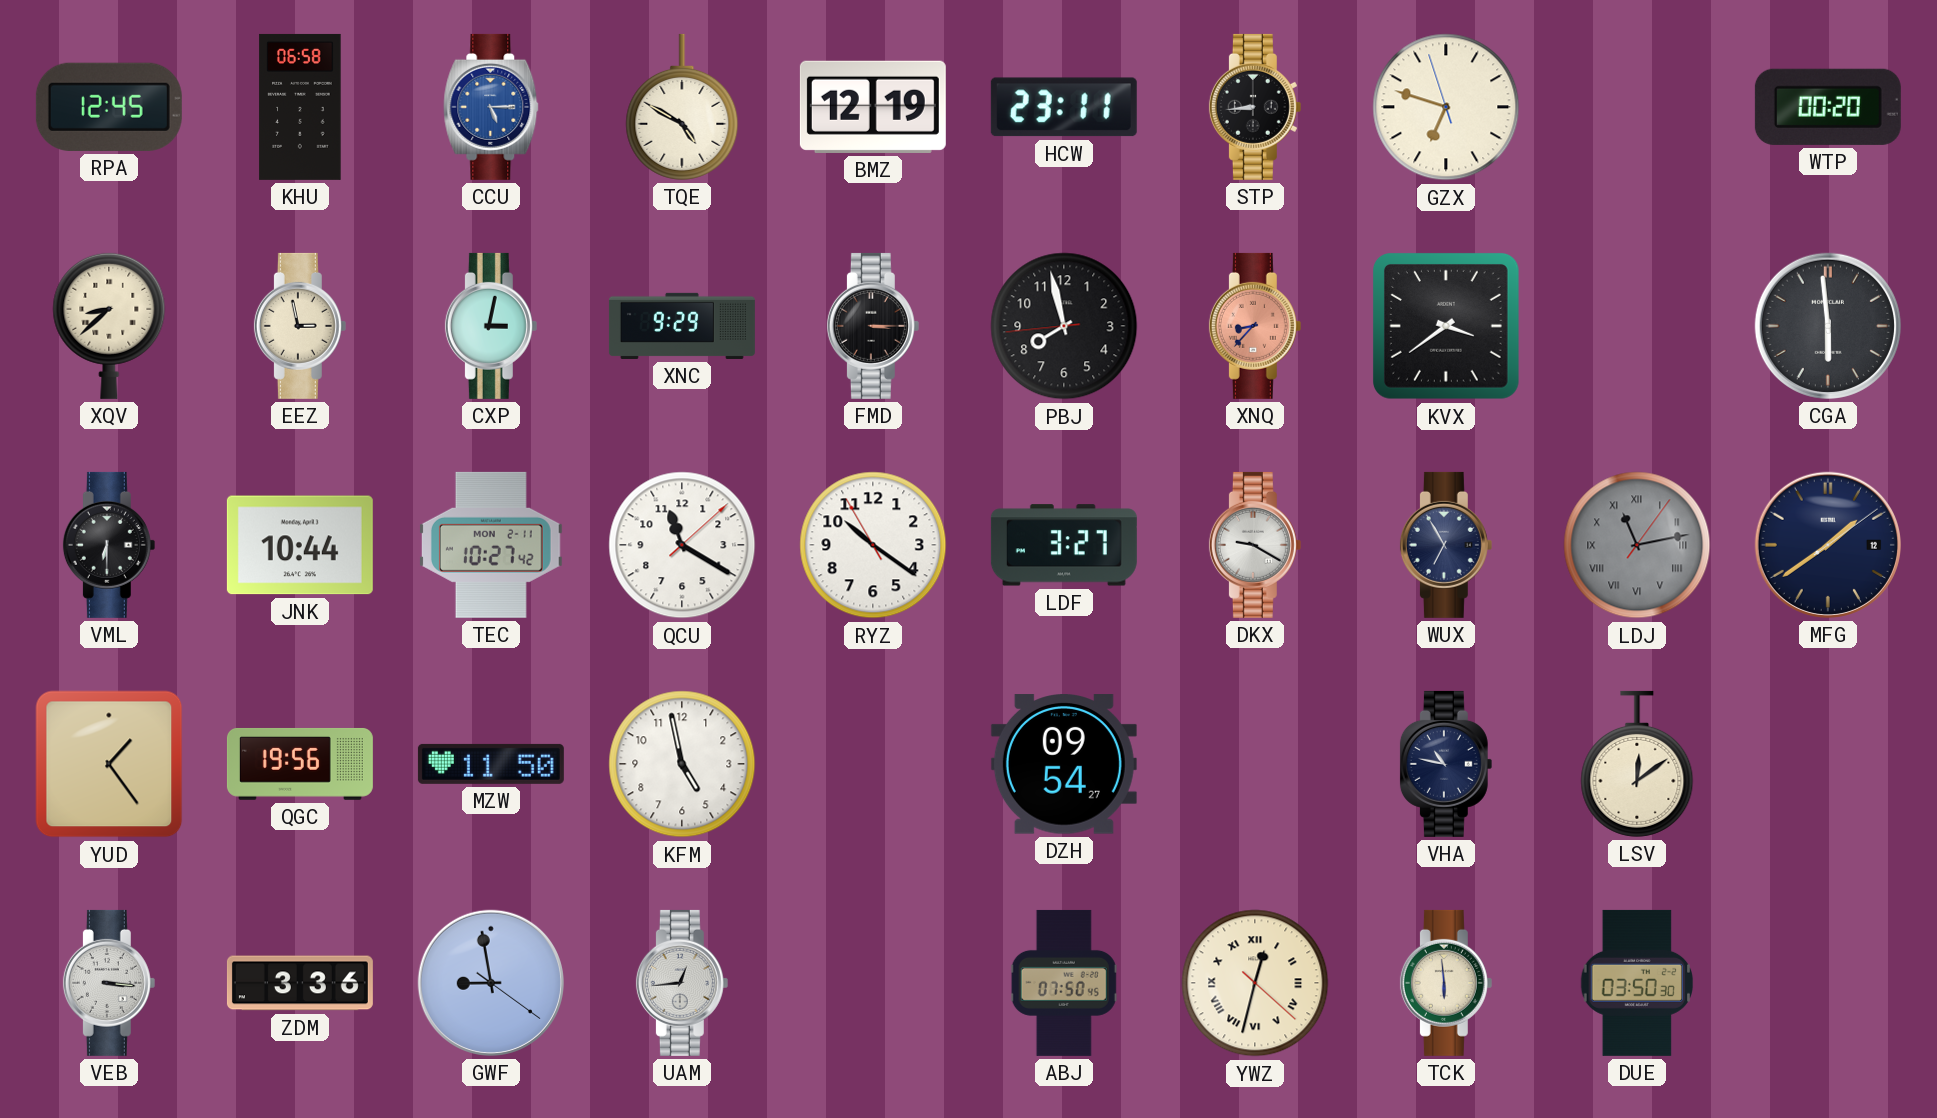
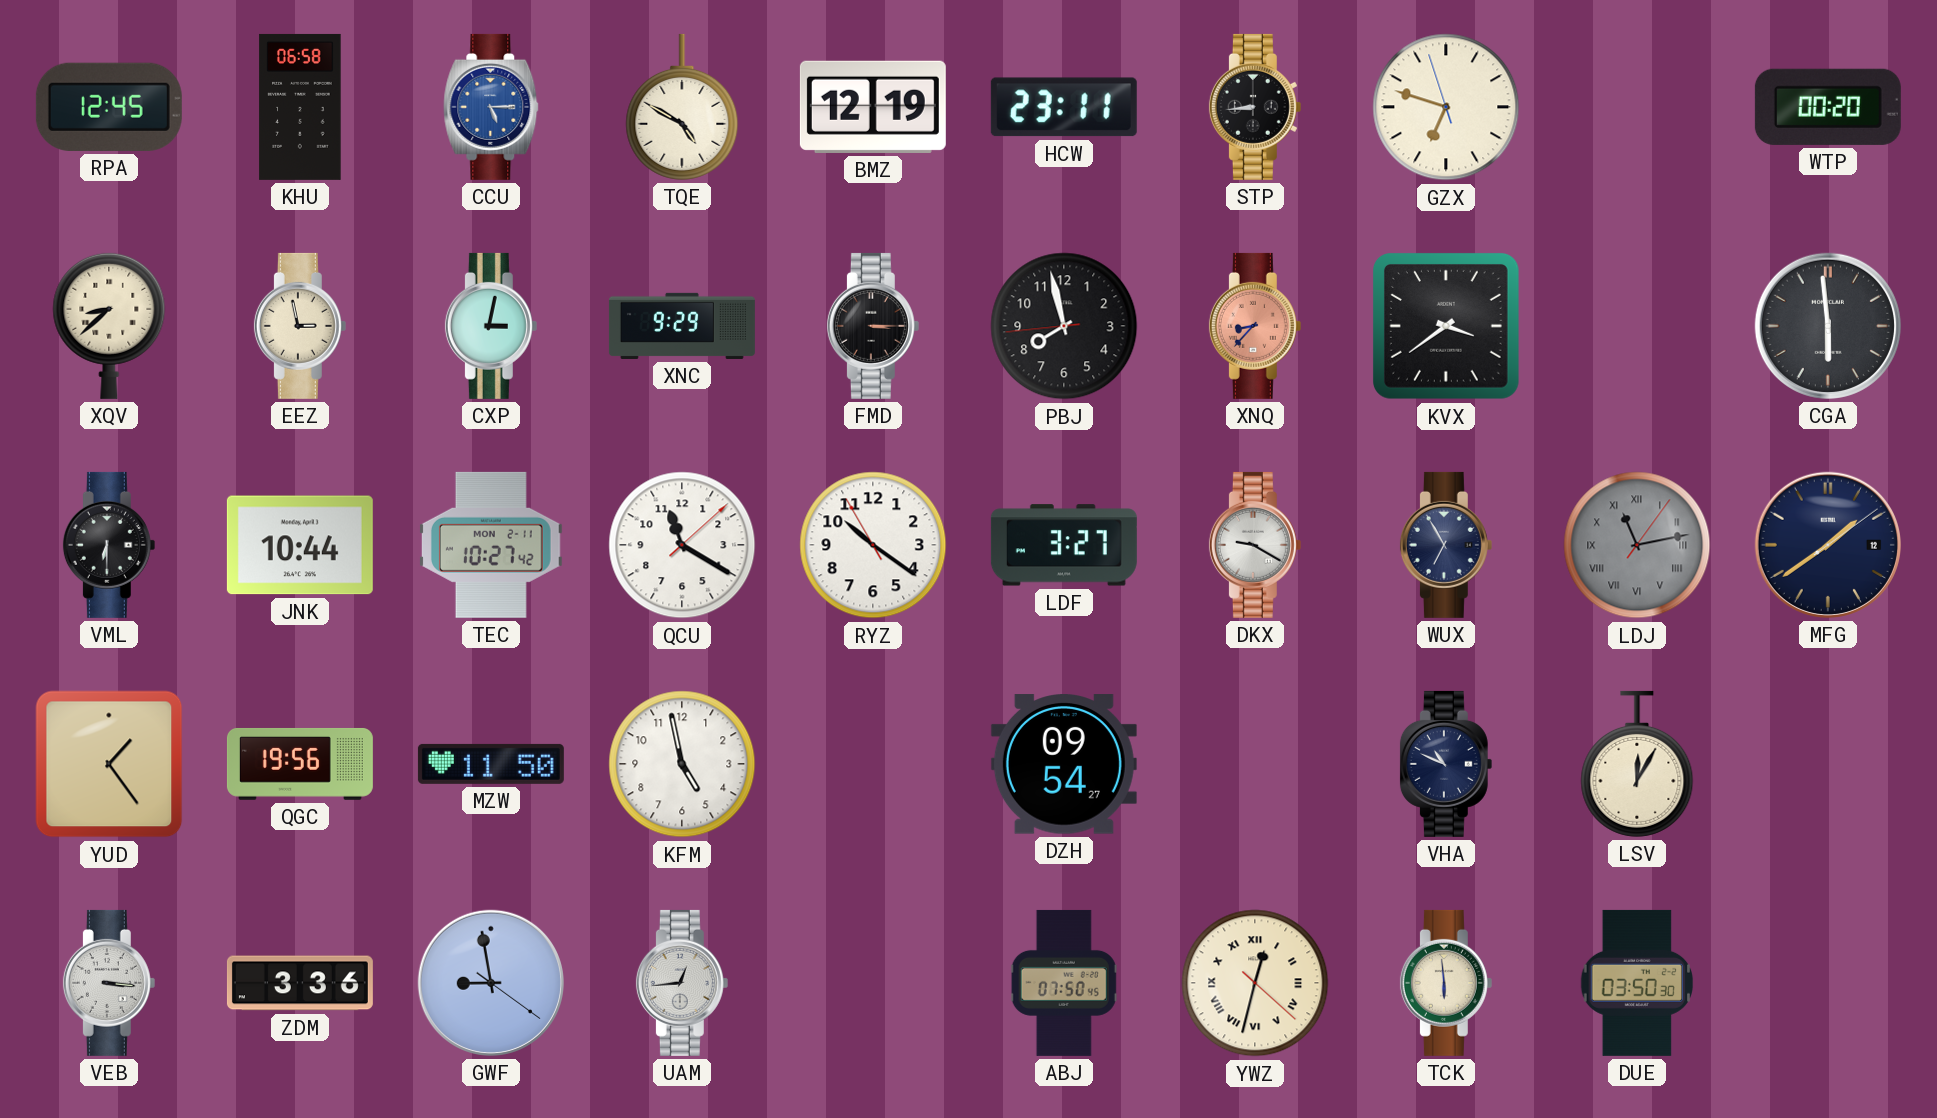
VHA: 10:47 -> 10:49
LSV: 12:09 -> 12:05
